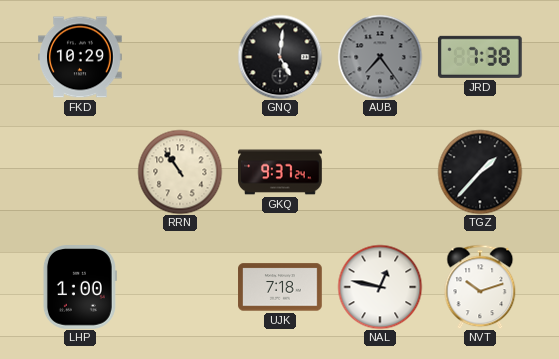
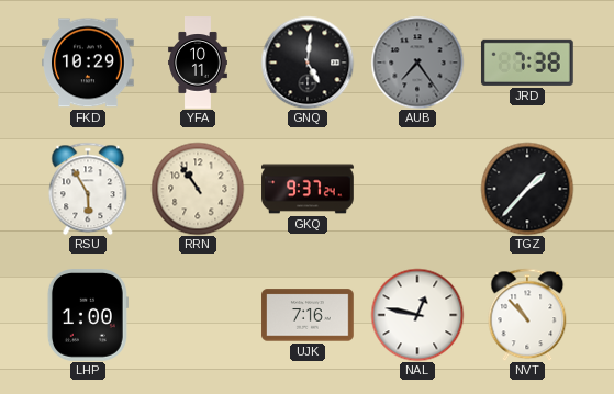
YFA: none -> 10:11
RSU: none -> 5:55
UJK: 7:18 -> 7:16
NVT: 10:12 -> 10:53
